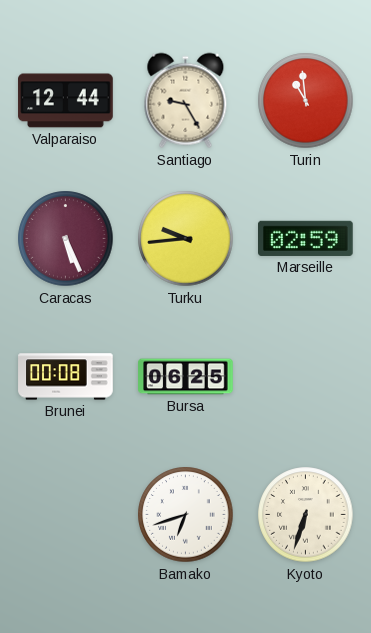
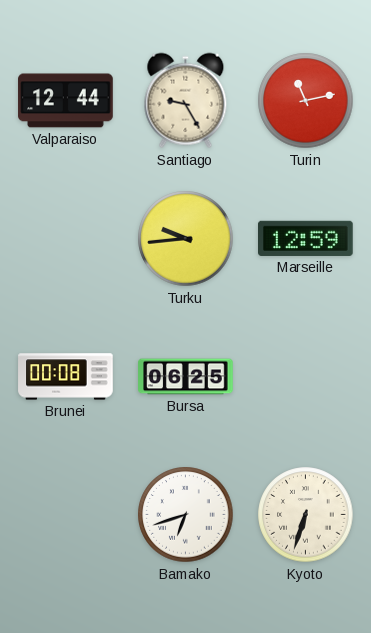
Turin: 10:59 -> 11:13
Caracas: 5:26 -> none
Marseille: 02:59 -> 12:59
